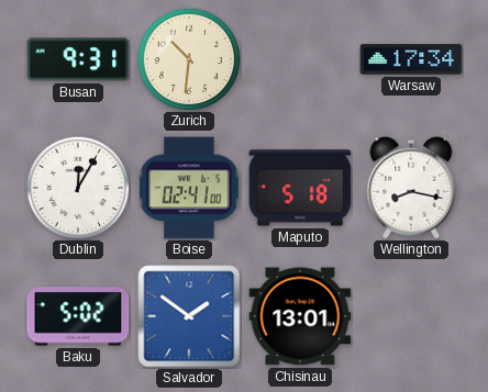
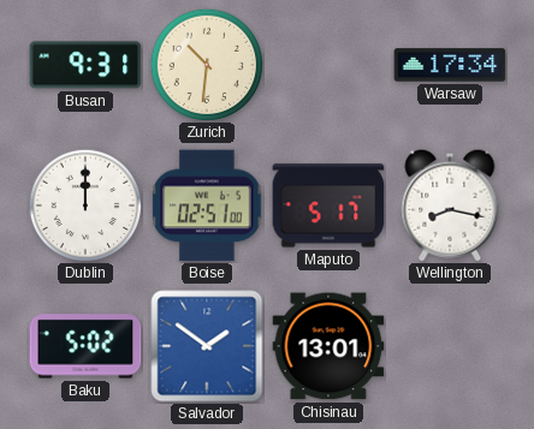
Dublin: 12:05 -> 12:00
Boise: 02:41 -> 02:51
Maputo: 5:18 -> 5:17
